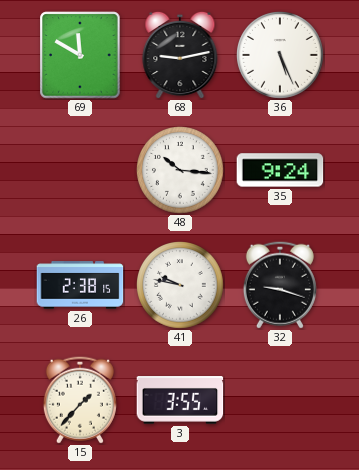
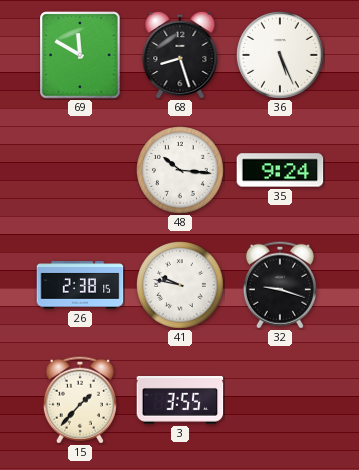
68: 9:13 -> 8:27
